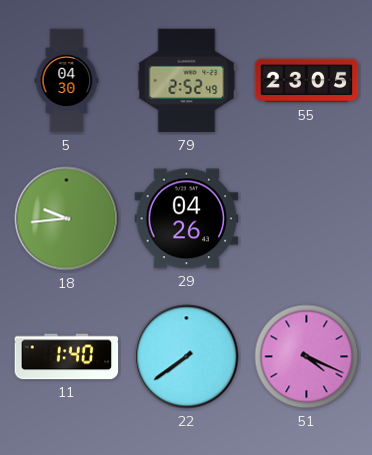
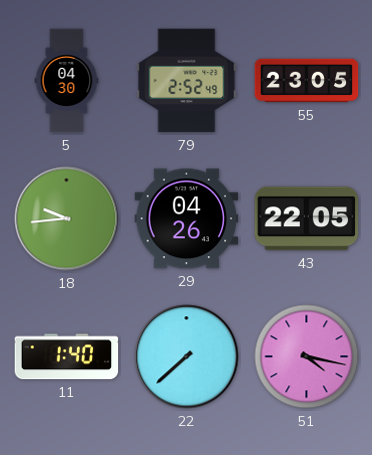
43: none -> 22:05
22: 7:39 -> 7:38
51: 4:19 -> 4:17
